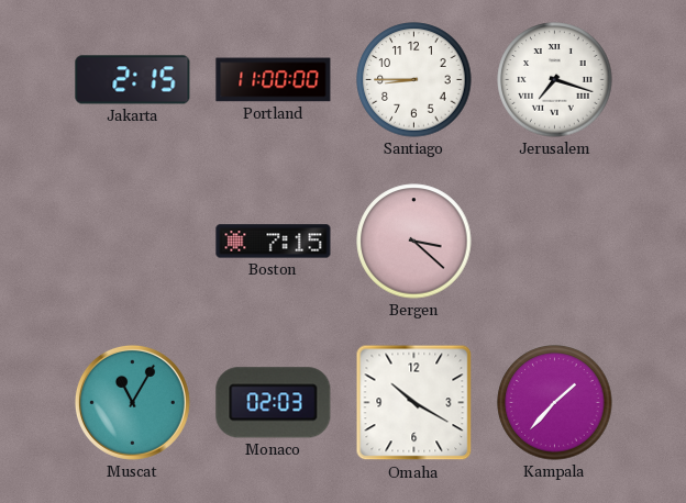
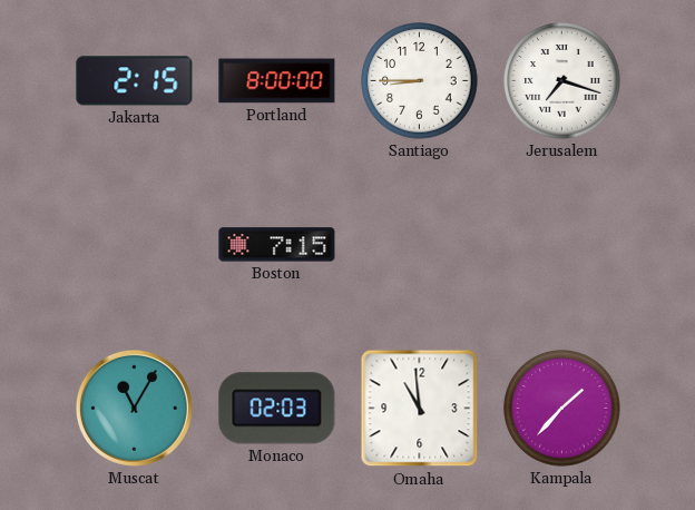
Portland: 11:00 -> 8:00
Bergen: 3:22 -> none
Omaha: 10:20 -> 10:59
